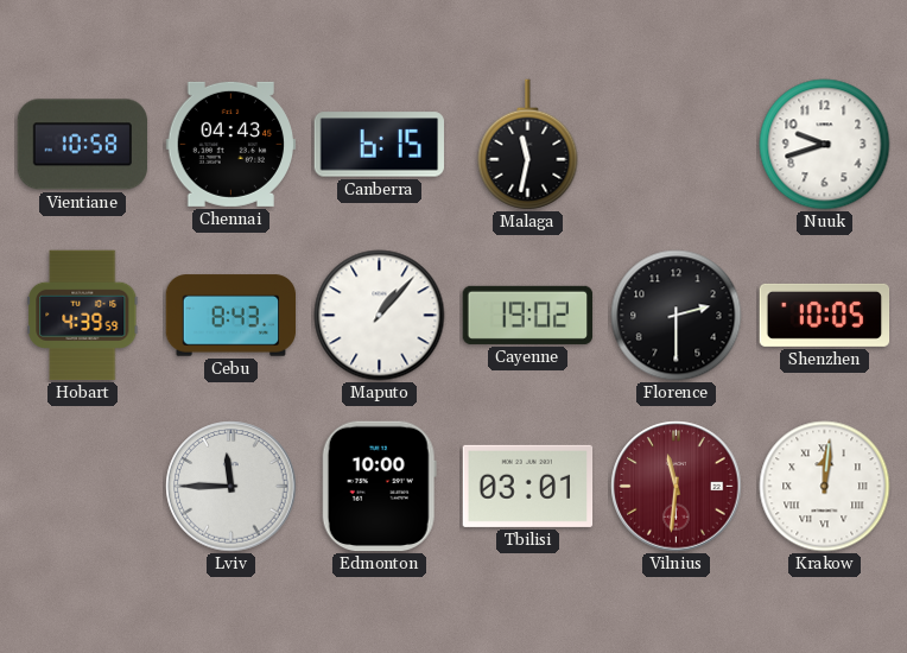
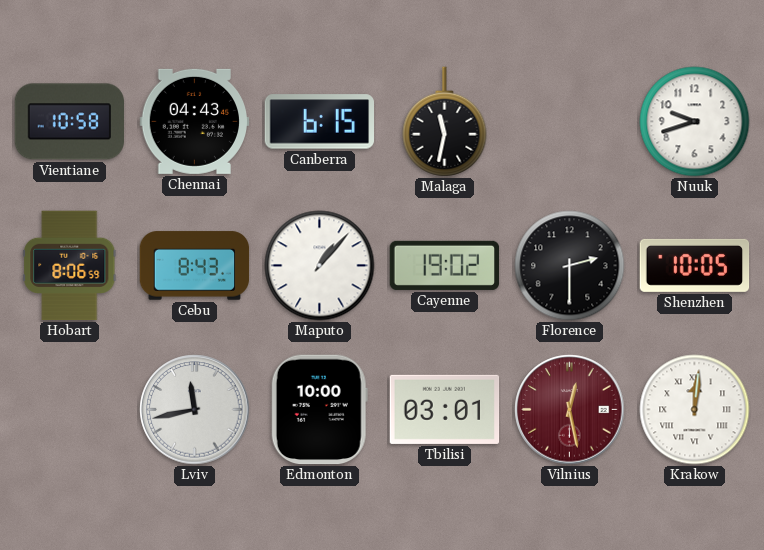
Hobart: 4:39 -> 8:06
Lviv: 11:45 -> 11:43
Vilnius: 11:31 -> 12:28
